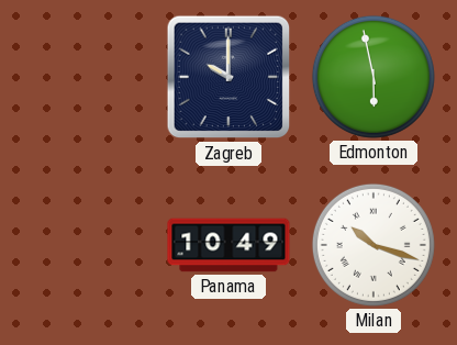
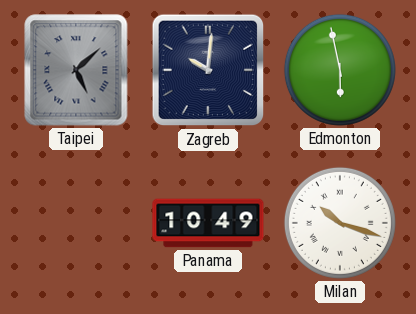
Taipei: none -> 5:08
Zagreb: 10:00 -> 10:01
